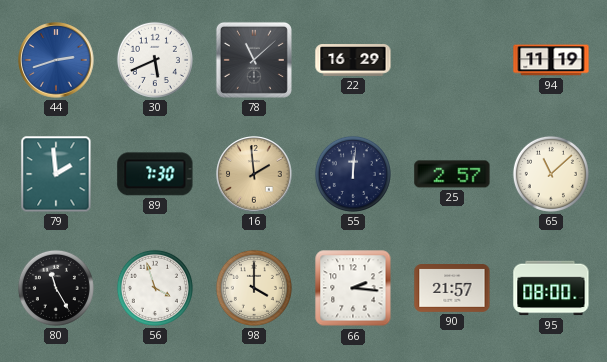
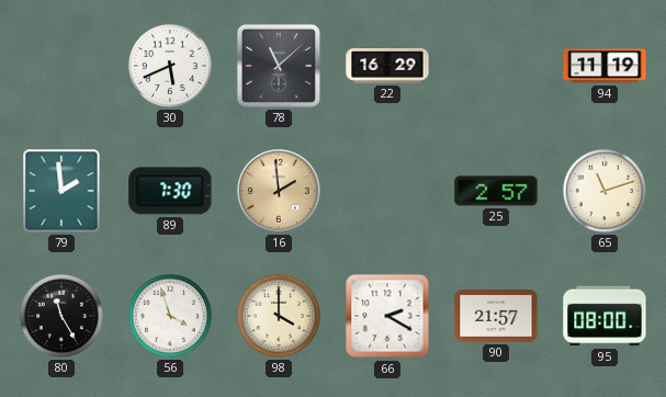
44: 2:42 -> none
55: 12:01 -> none
65: 11:08 -> 11:12
66: 2:16 -> 2:20
